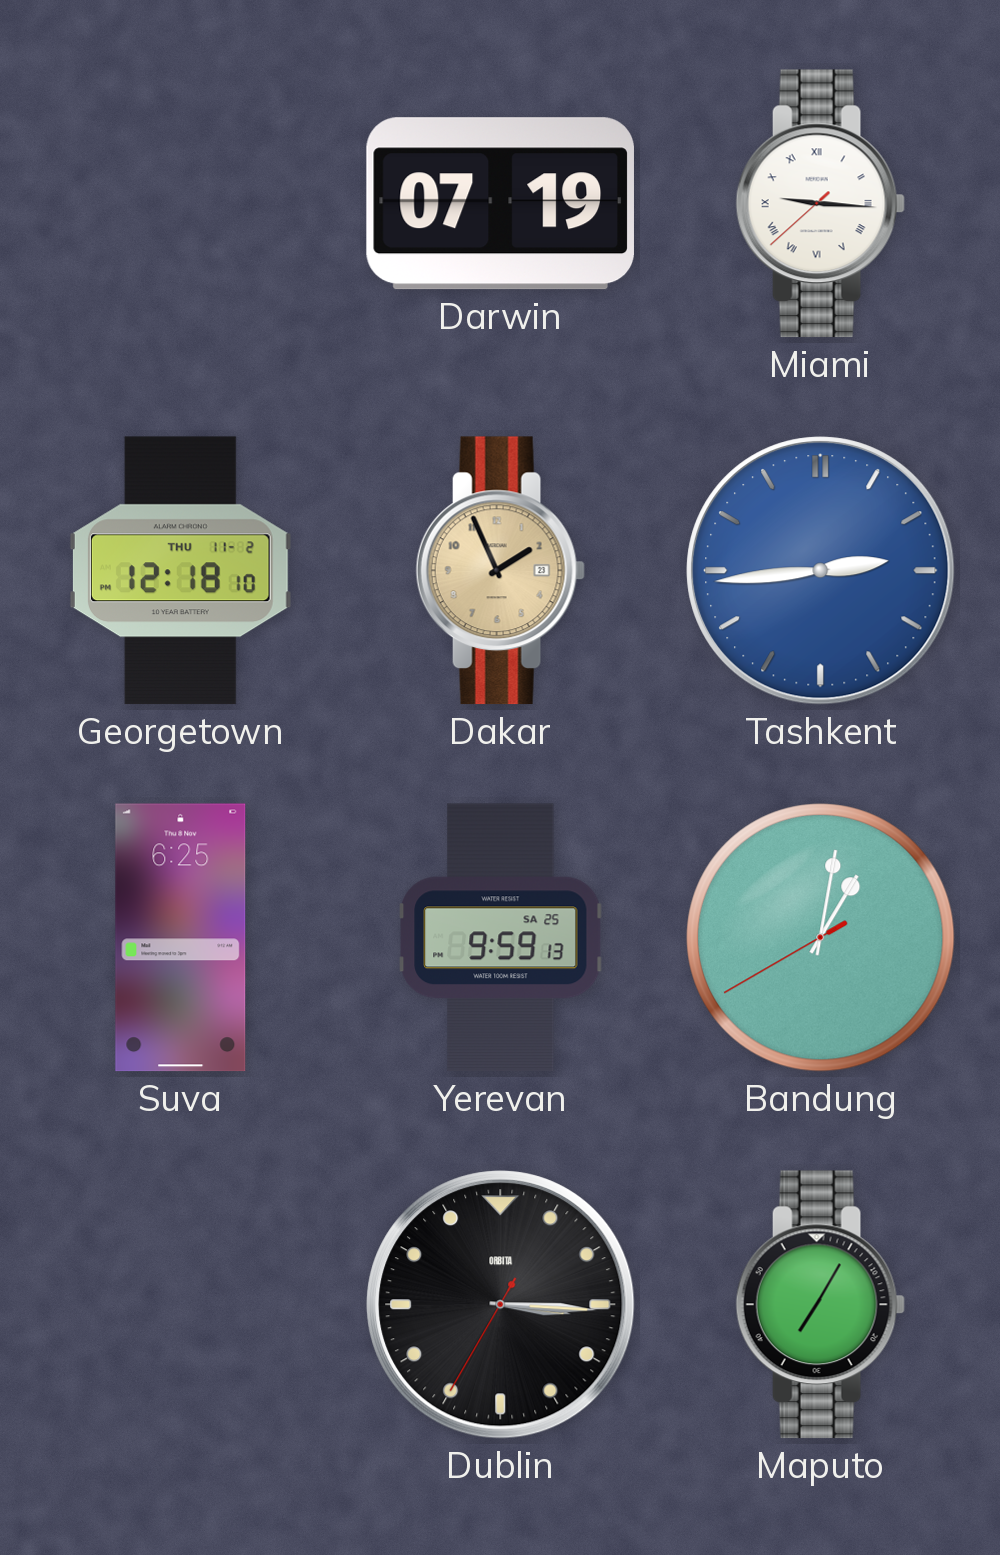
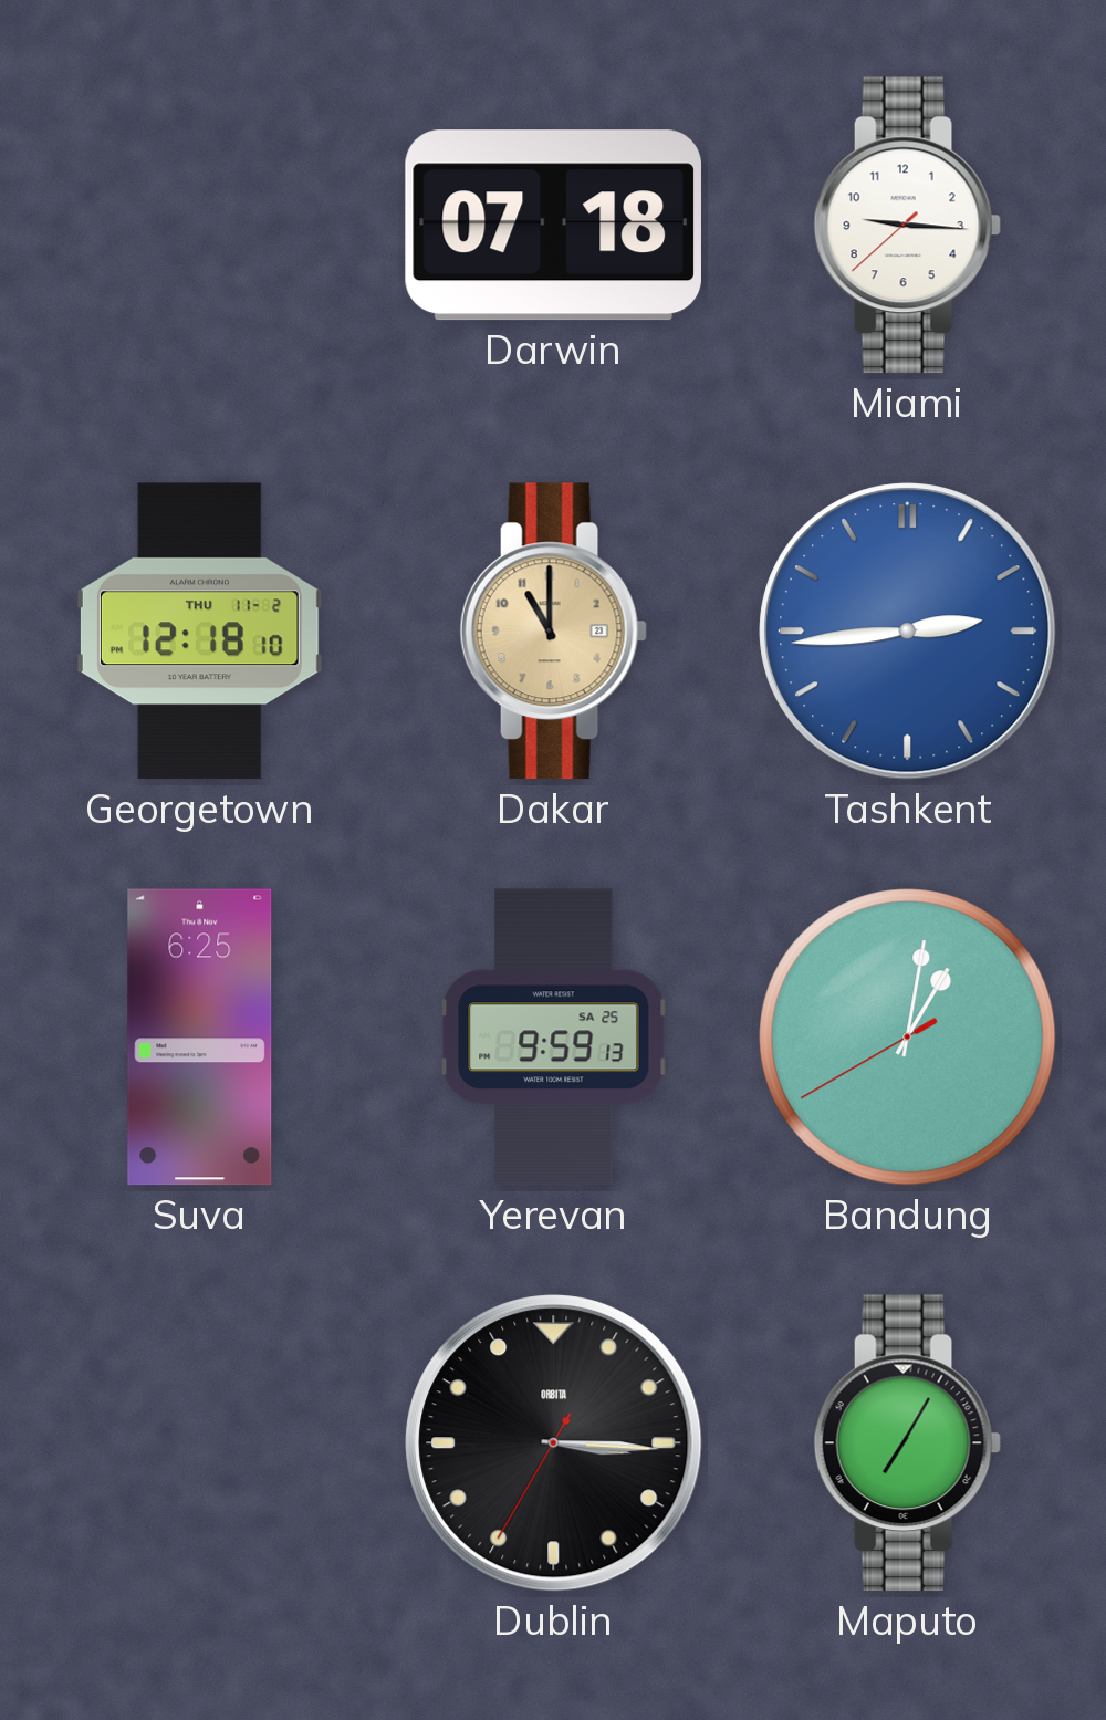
Darwin: 07:19 -> 07:18
Miami numerals: Roman -> Arabic
Dakar: 1:56 -> 11:00
